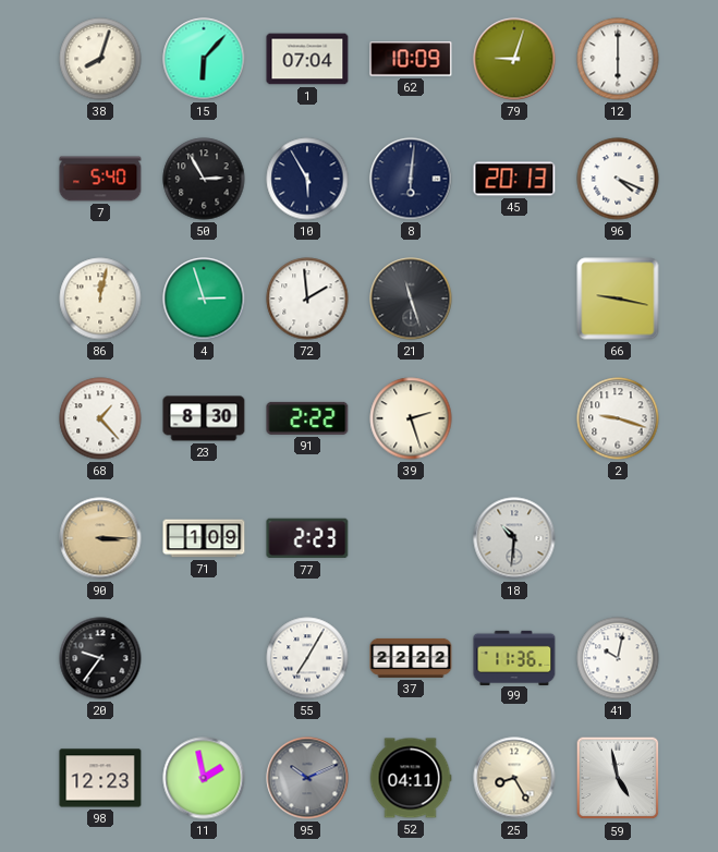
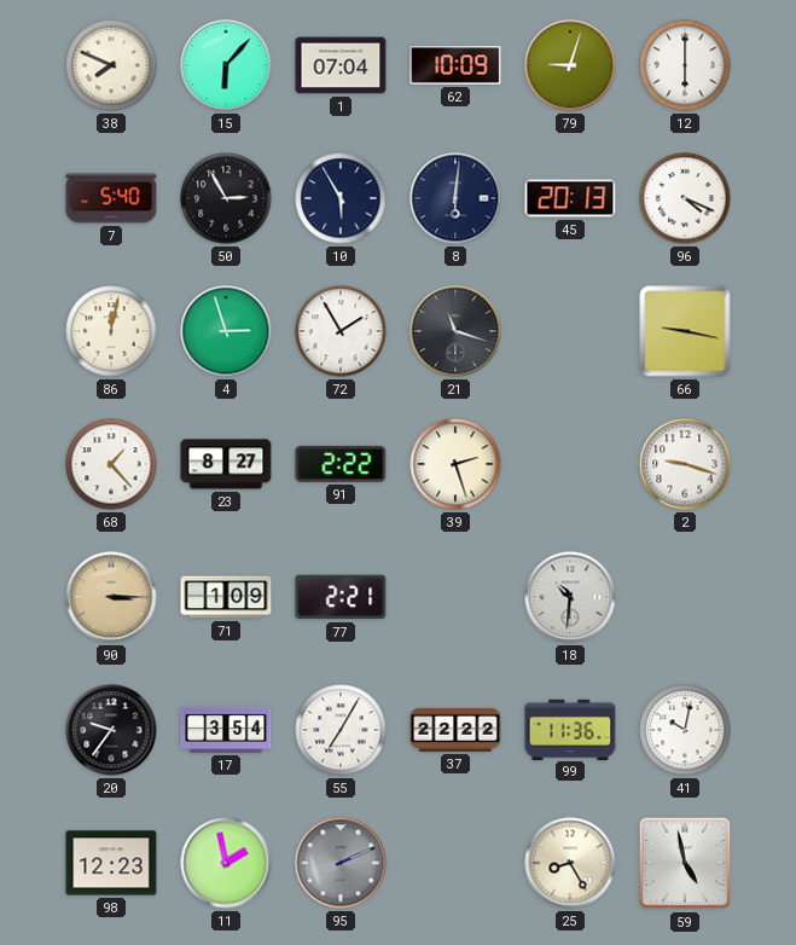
38: 8:03 -> 7:49
72: 1:59 -> 1:55
21: 11:27 -> 11:18
23: 8:30 -> 8:27
77: 2:23 -> 2:21
17: none -> 3:54
95: 10:11 -> 2:11
52: 04:11 -> none
